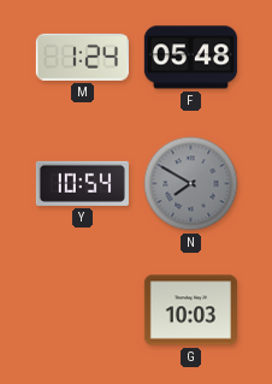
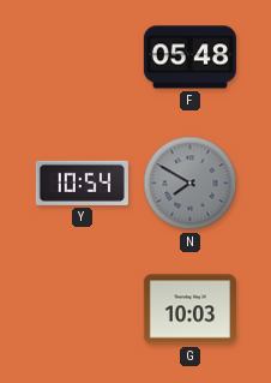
M: 1:24 -> none
